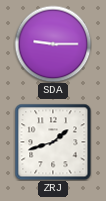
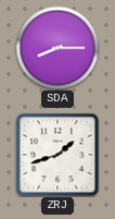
SDA: 9:15 -> 8:15
